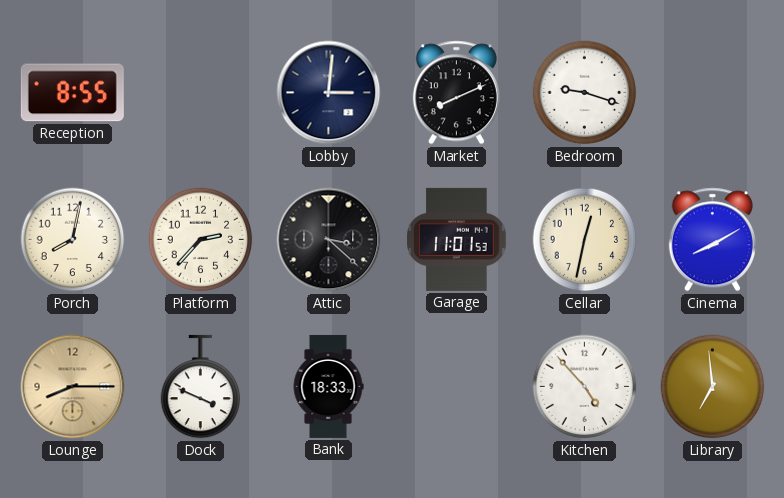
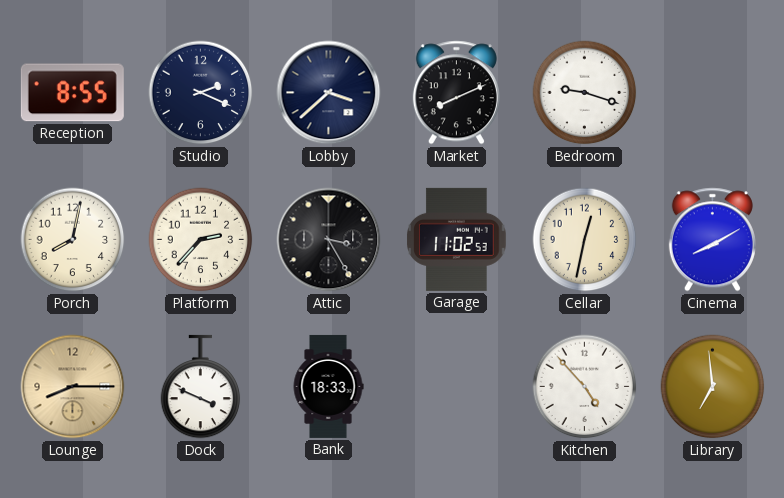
Studio: none -> 2:19
Lobby: 3:01 -> 3:38
Attic: 3:22 -> 3:25
Garage: 11:01 -> 11:02
